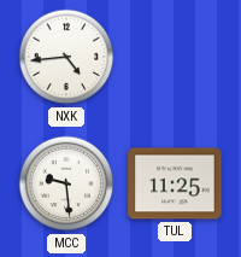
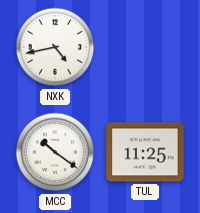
NXK: 4:44 -> 4:43
MCC: 9:29 -> 10:21
